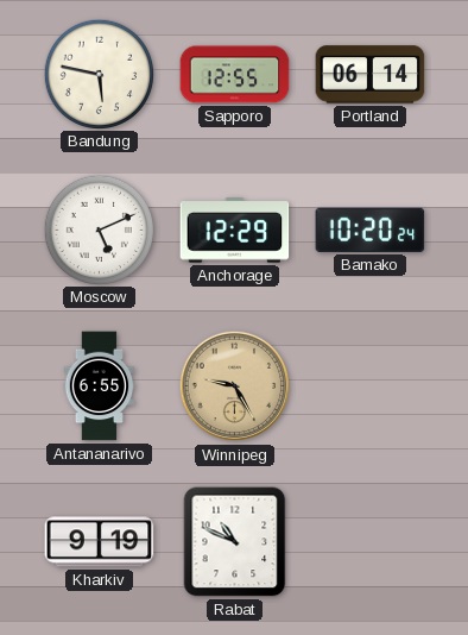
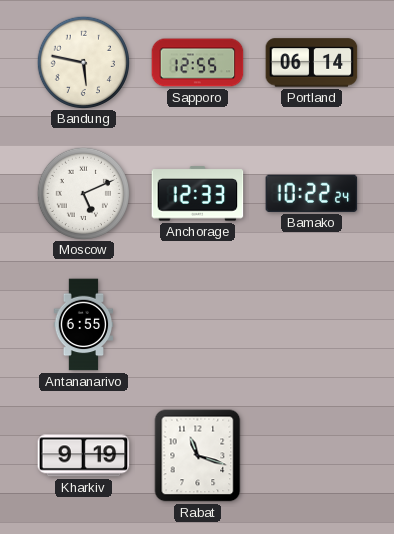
Anchorage: 12:29 -> 12:33
Bamako: 10:20 -> 10:22
Winnipeg: 9:25 -> none
Rabat: 10:49 -> 11:18
